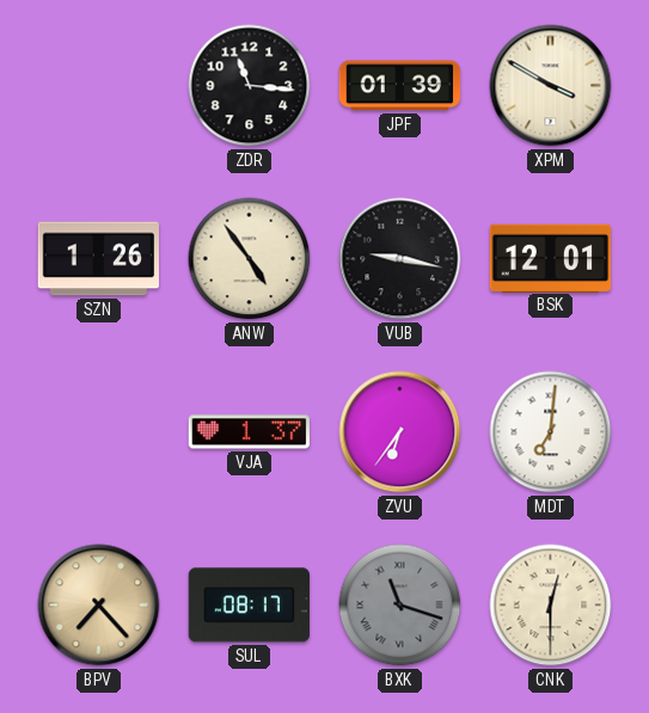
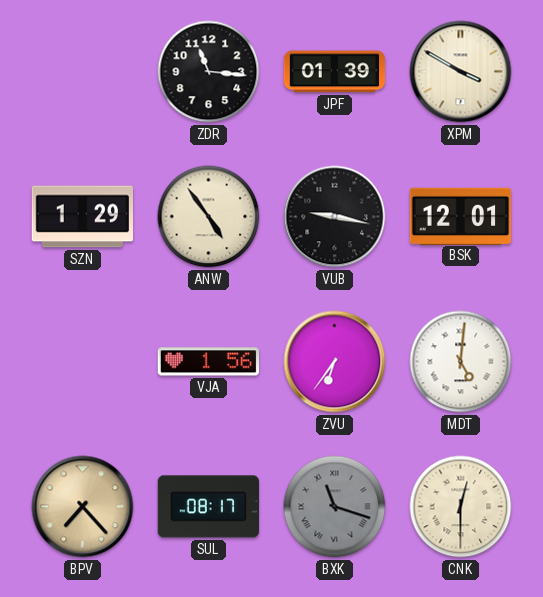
SZN: 1:26 -> 1:29
VJA: 1:37 -> 1:56
MDT: 7:01 -> 5:01
